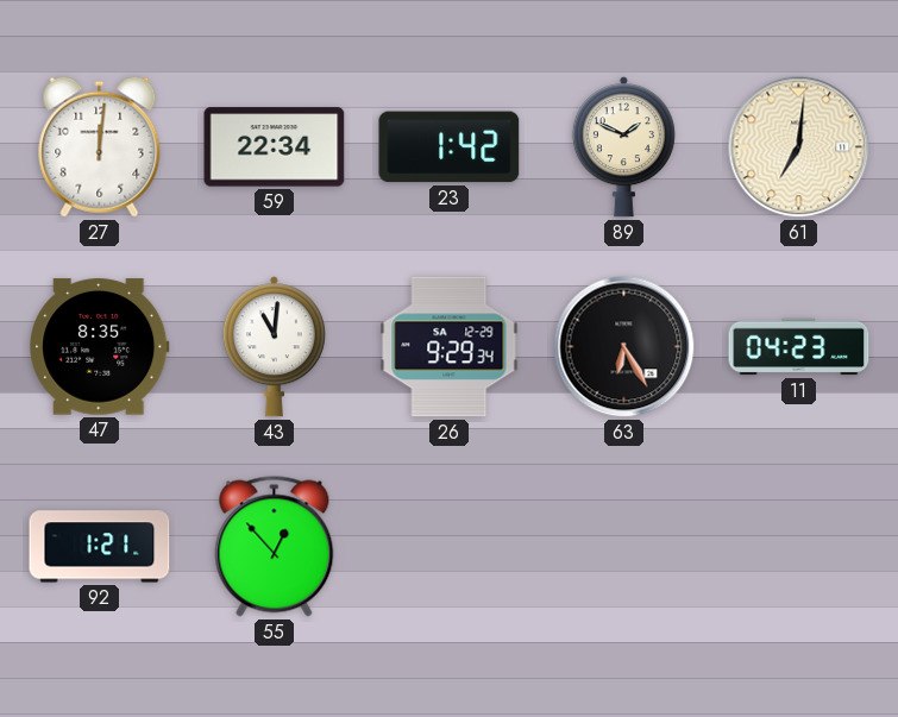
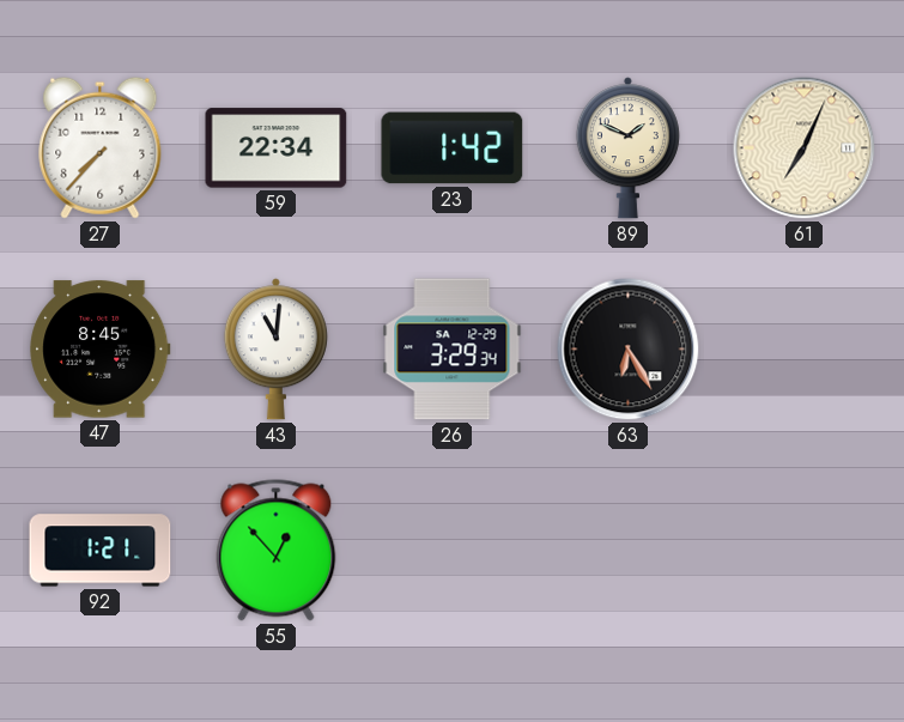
27: 12:01 -> 7:37
61: 7:01 -> 7:04
47: 8:35 -> 8:45
26: 9:29 -> 3:29
11: 04:23 -> none
